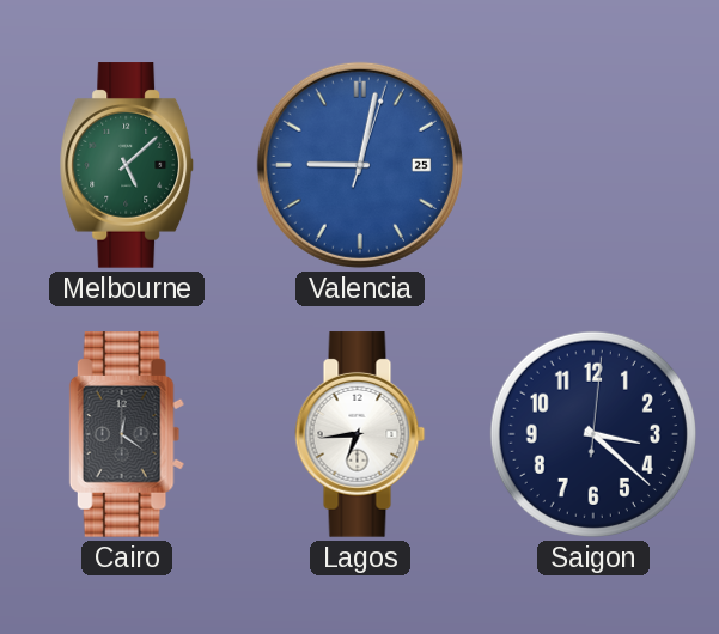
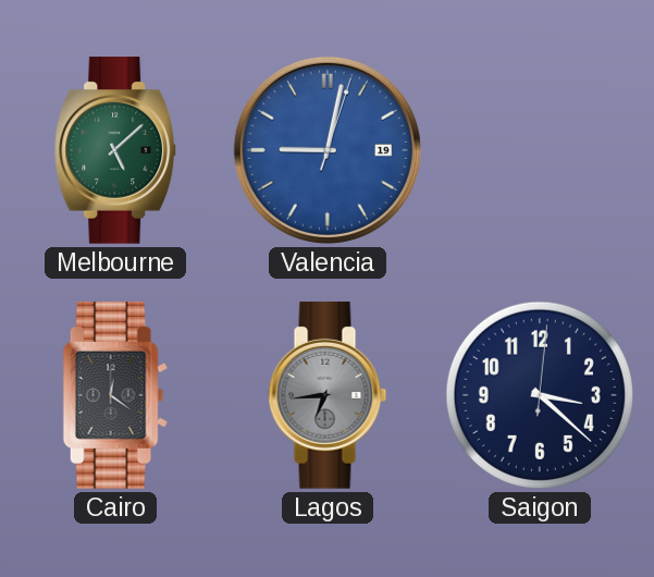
Valencia date: 25 -> 19
Lagos dial: white -> grey
